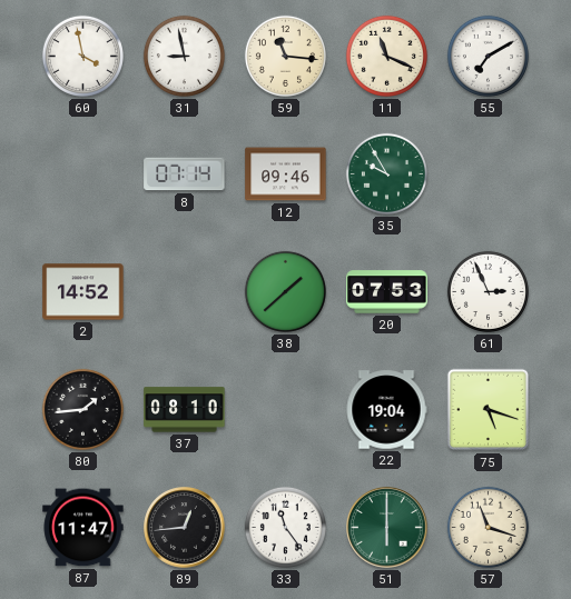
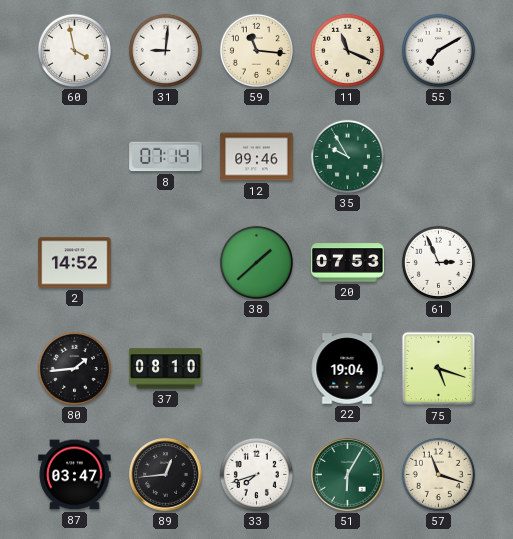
31: 8:58 -> 9:01
87: 11:47 -> 03:47
33: 11:24 -> 7:42
51: 6:00 -> 6:05
